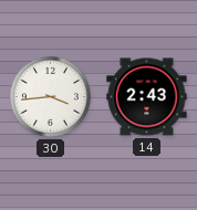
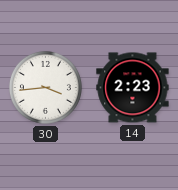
14: 2:43 -> 2:23
